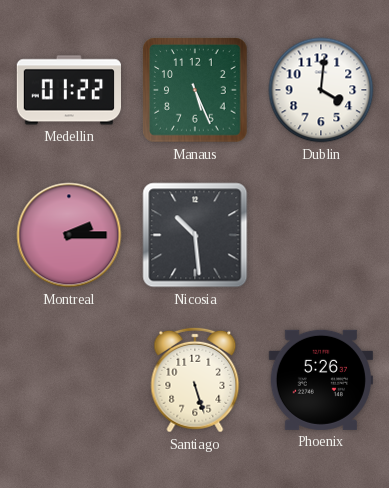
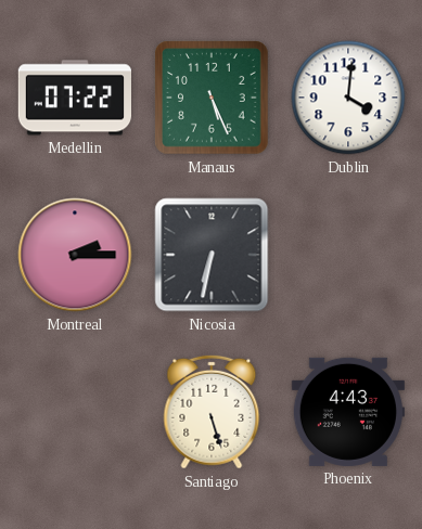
Medellin: 01:22 -> 07:22
Nicosia: 10:29 -> 6:32
Phoenix: 5:26 -> 4:43
